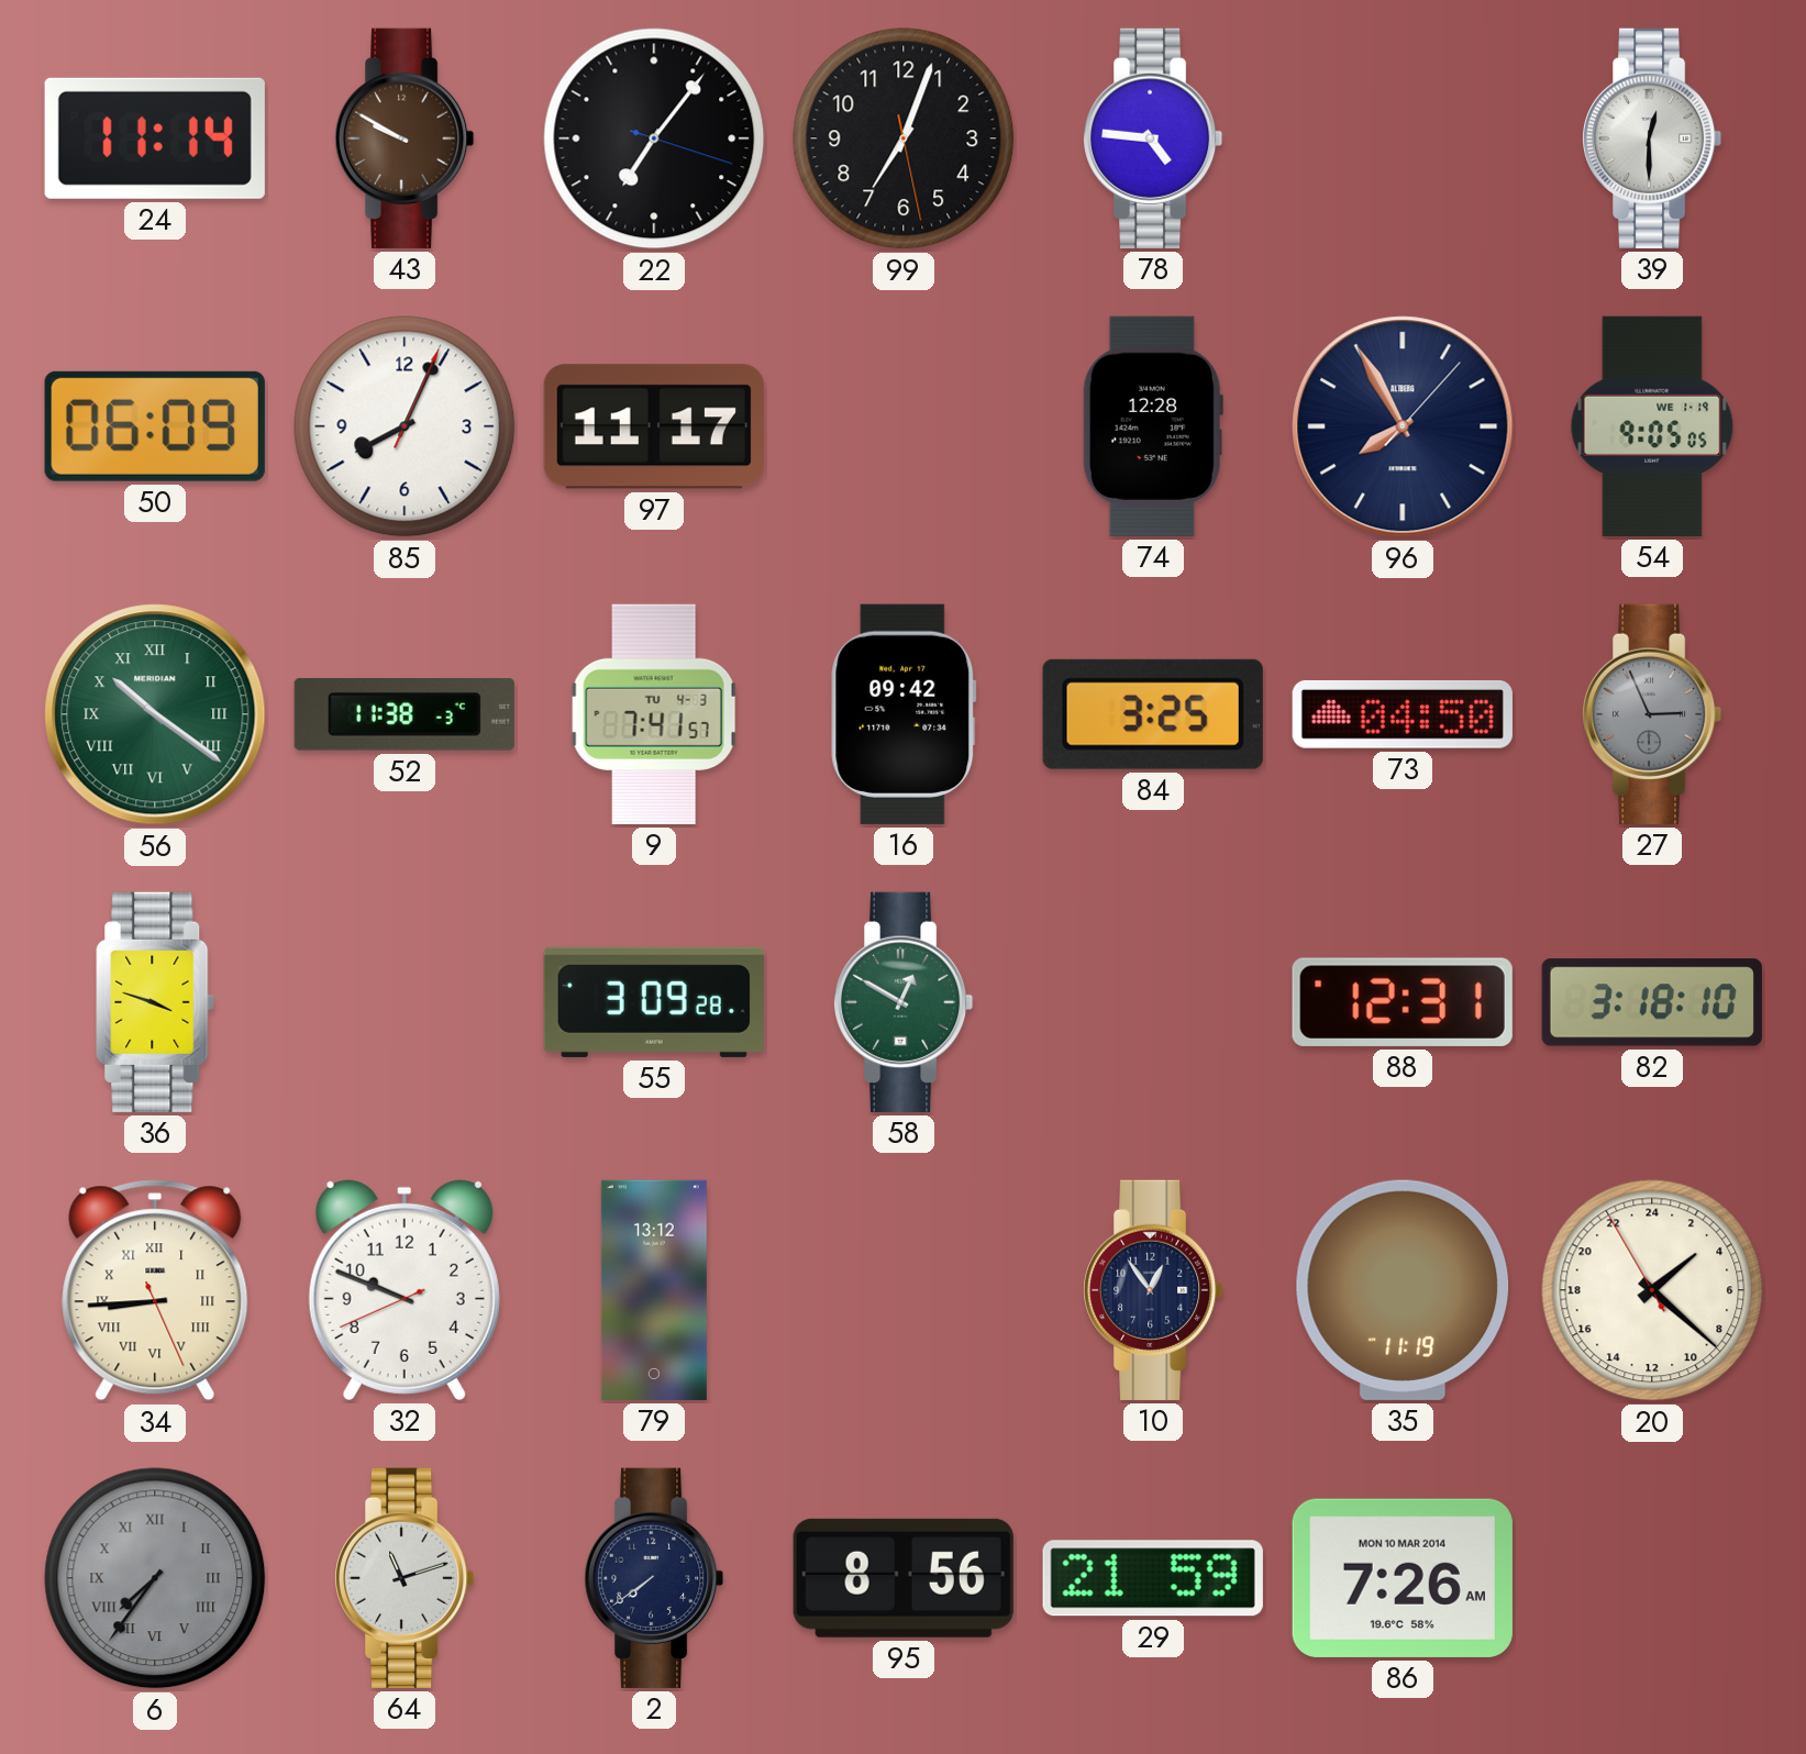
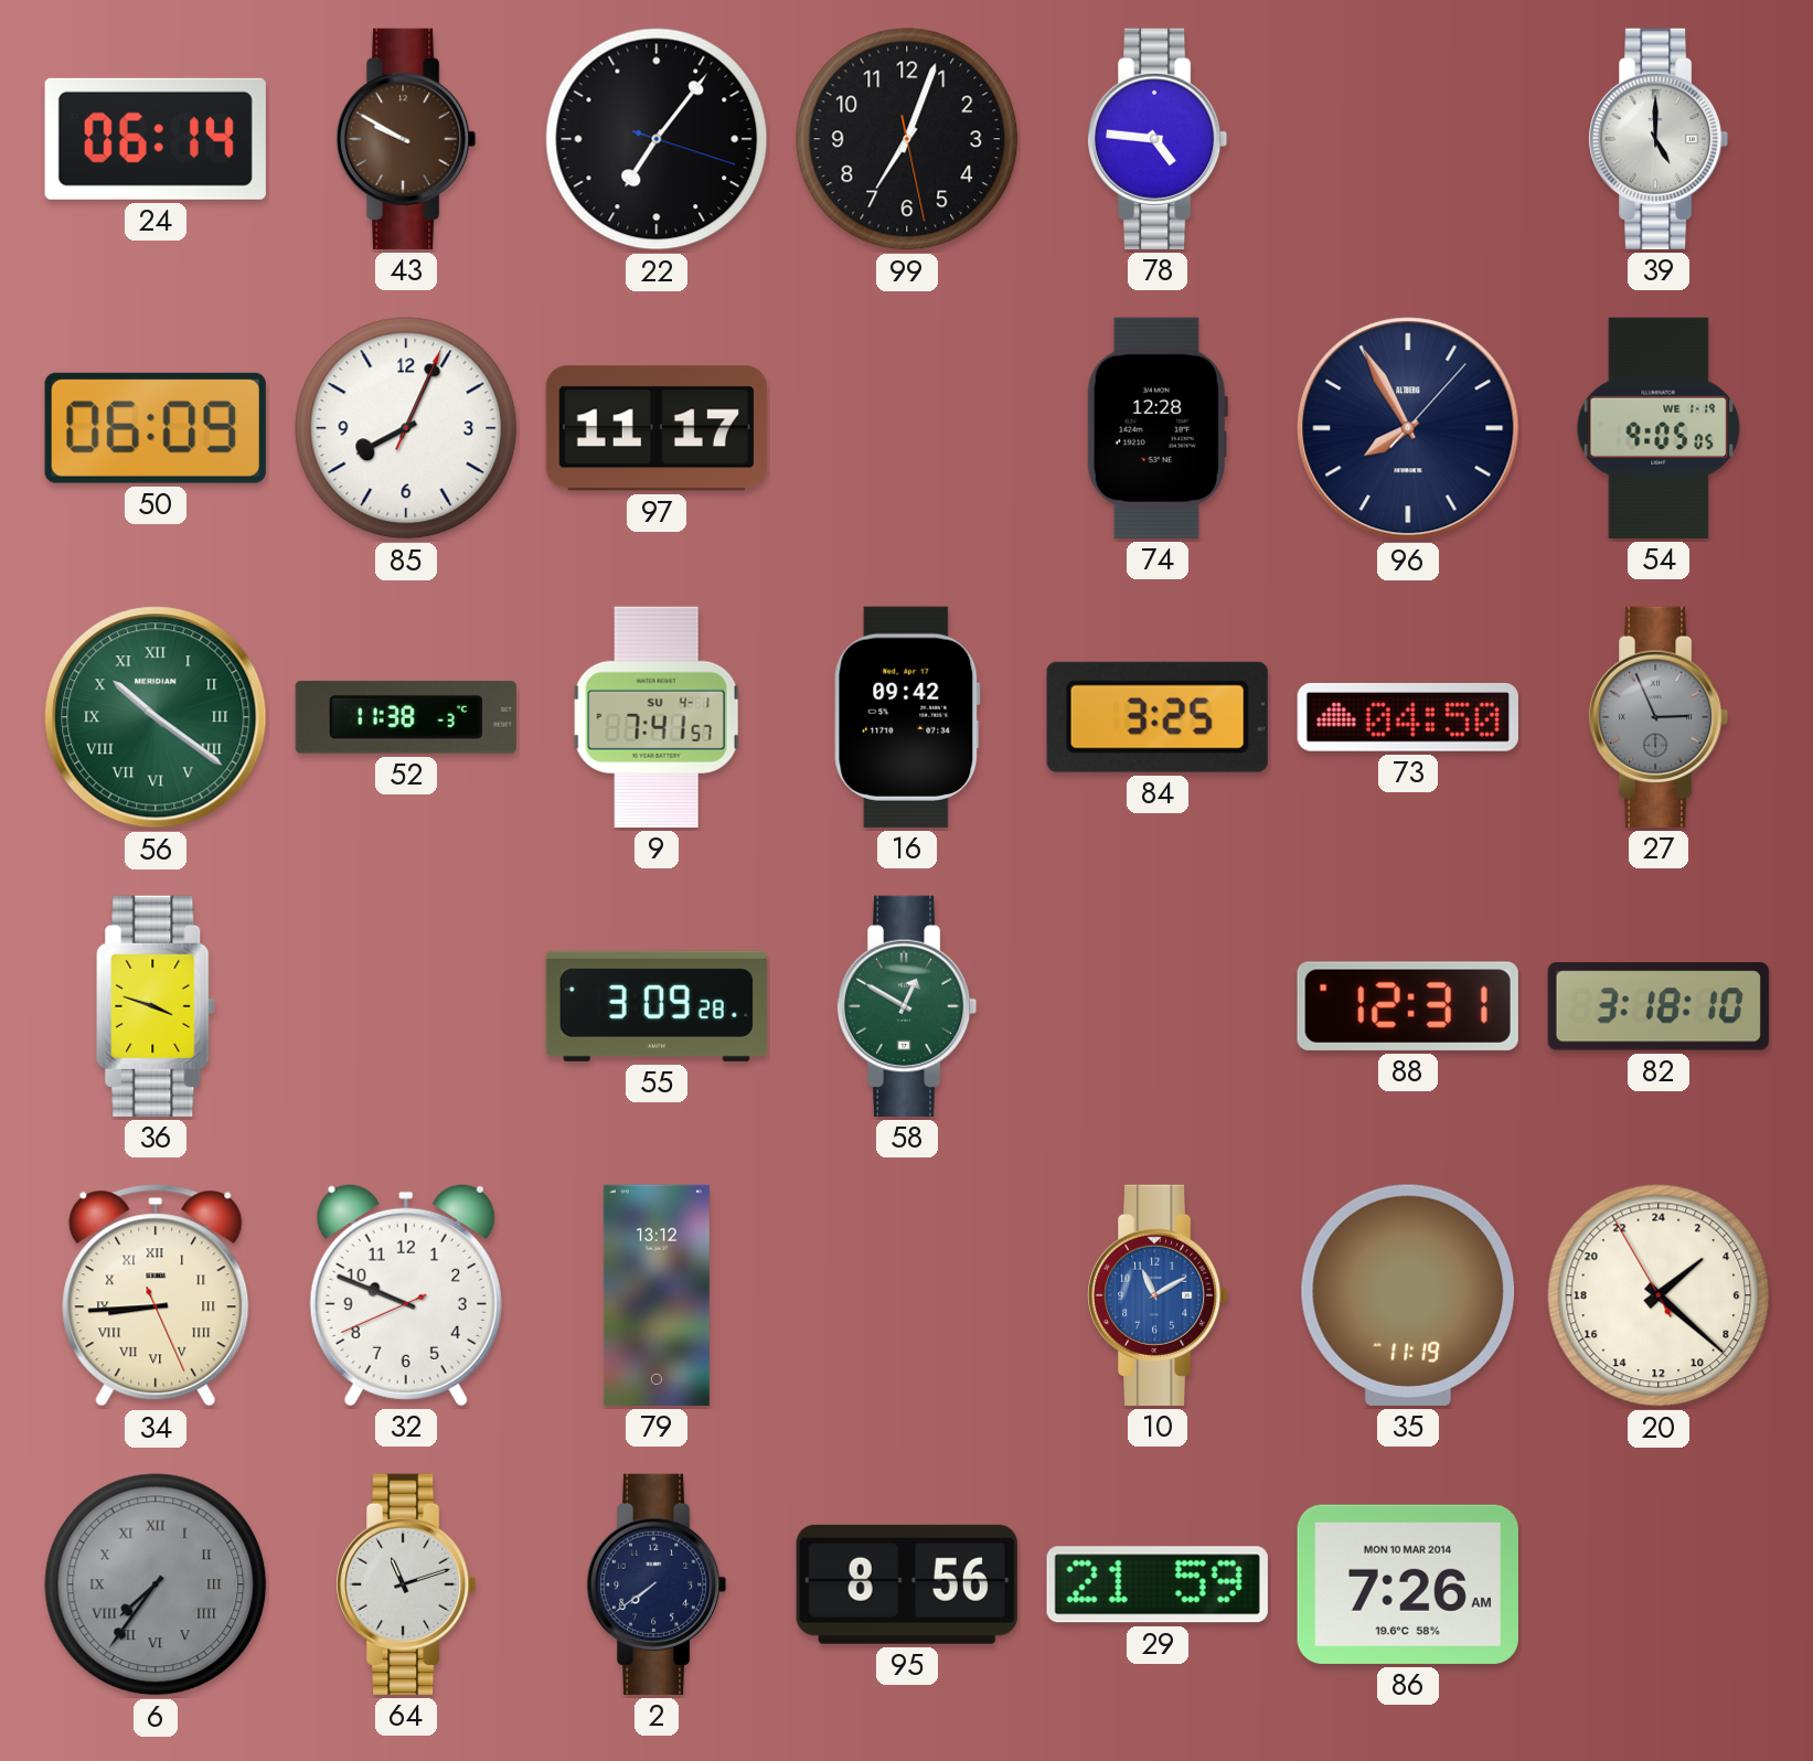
24: 11:14 -> 06:14
39: 12:30 -> 5:00
9 date: TU 4-3 -> SU 4-1
10: 12:54 -> 11:10
10 dial: navy -> blue
